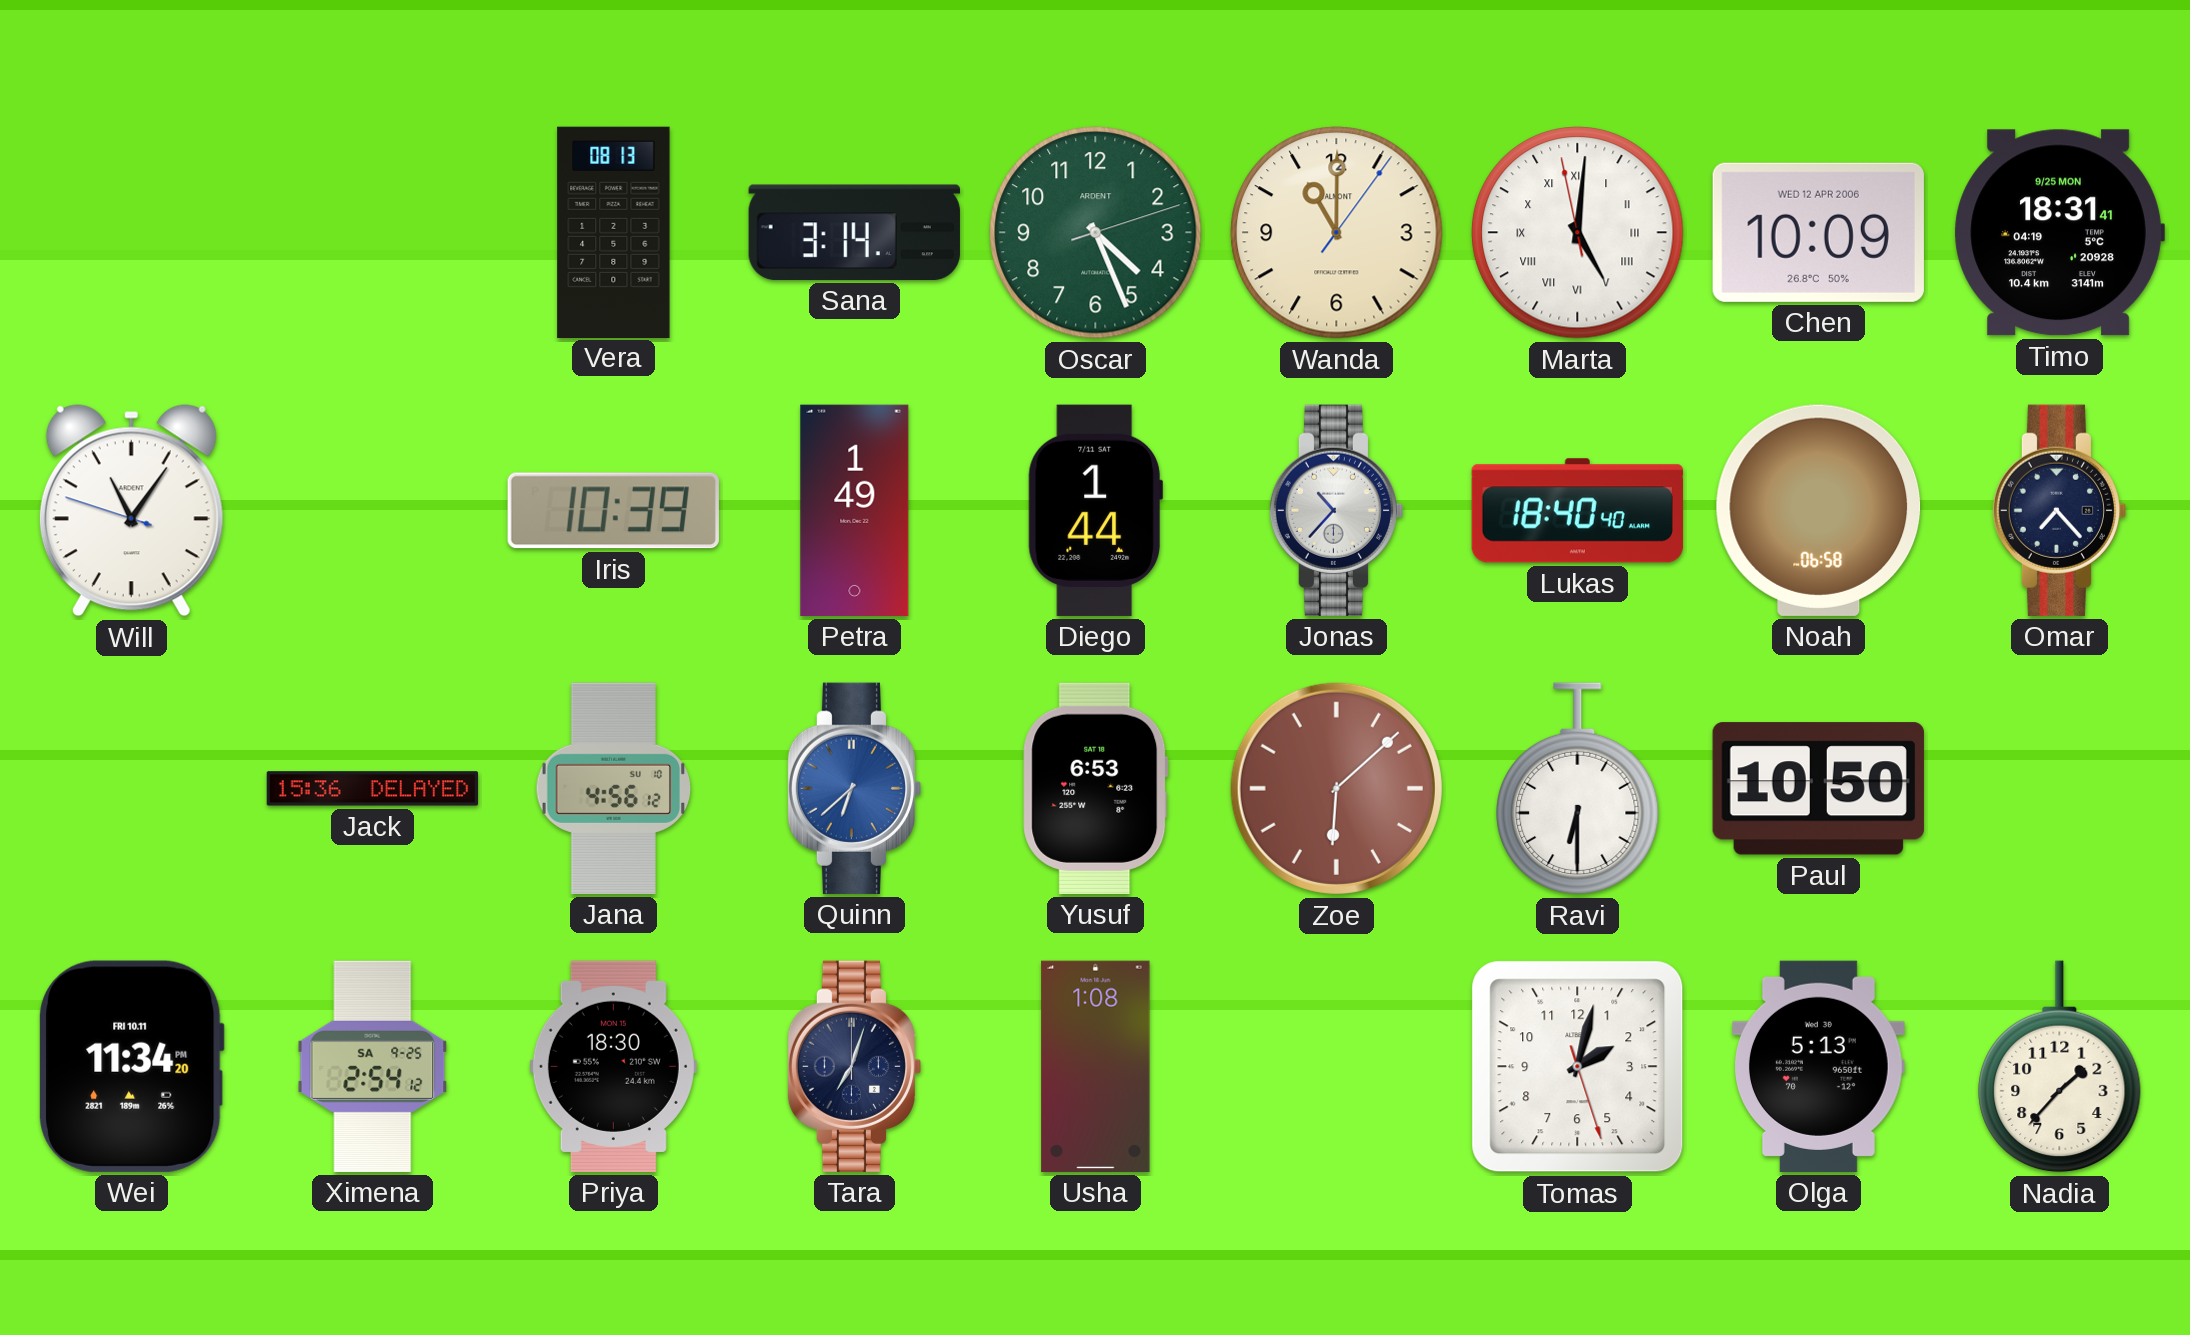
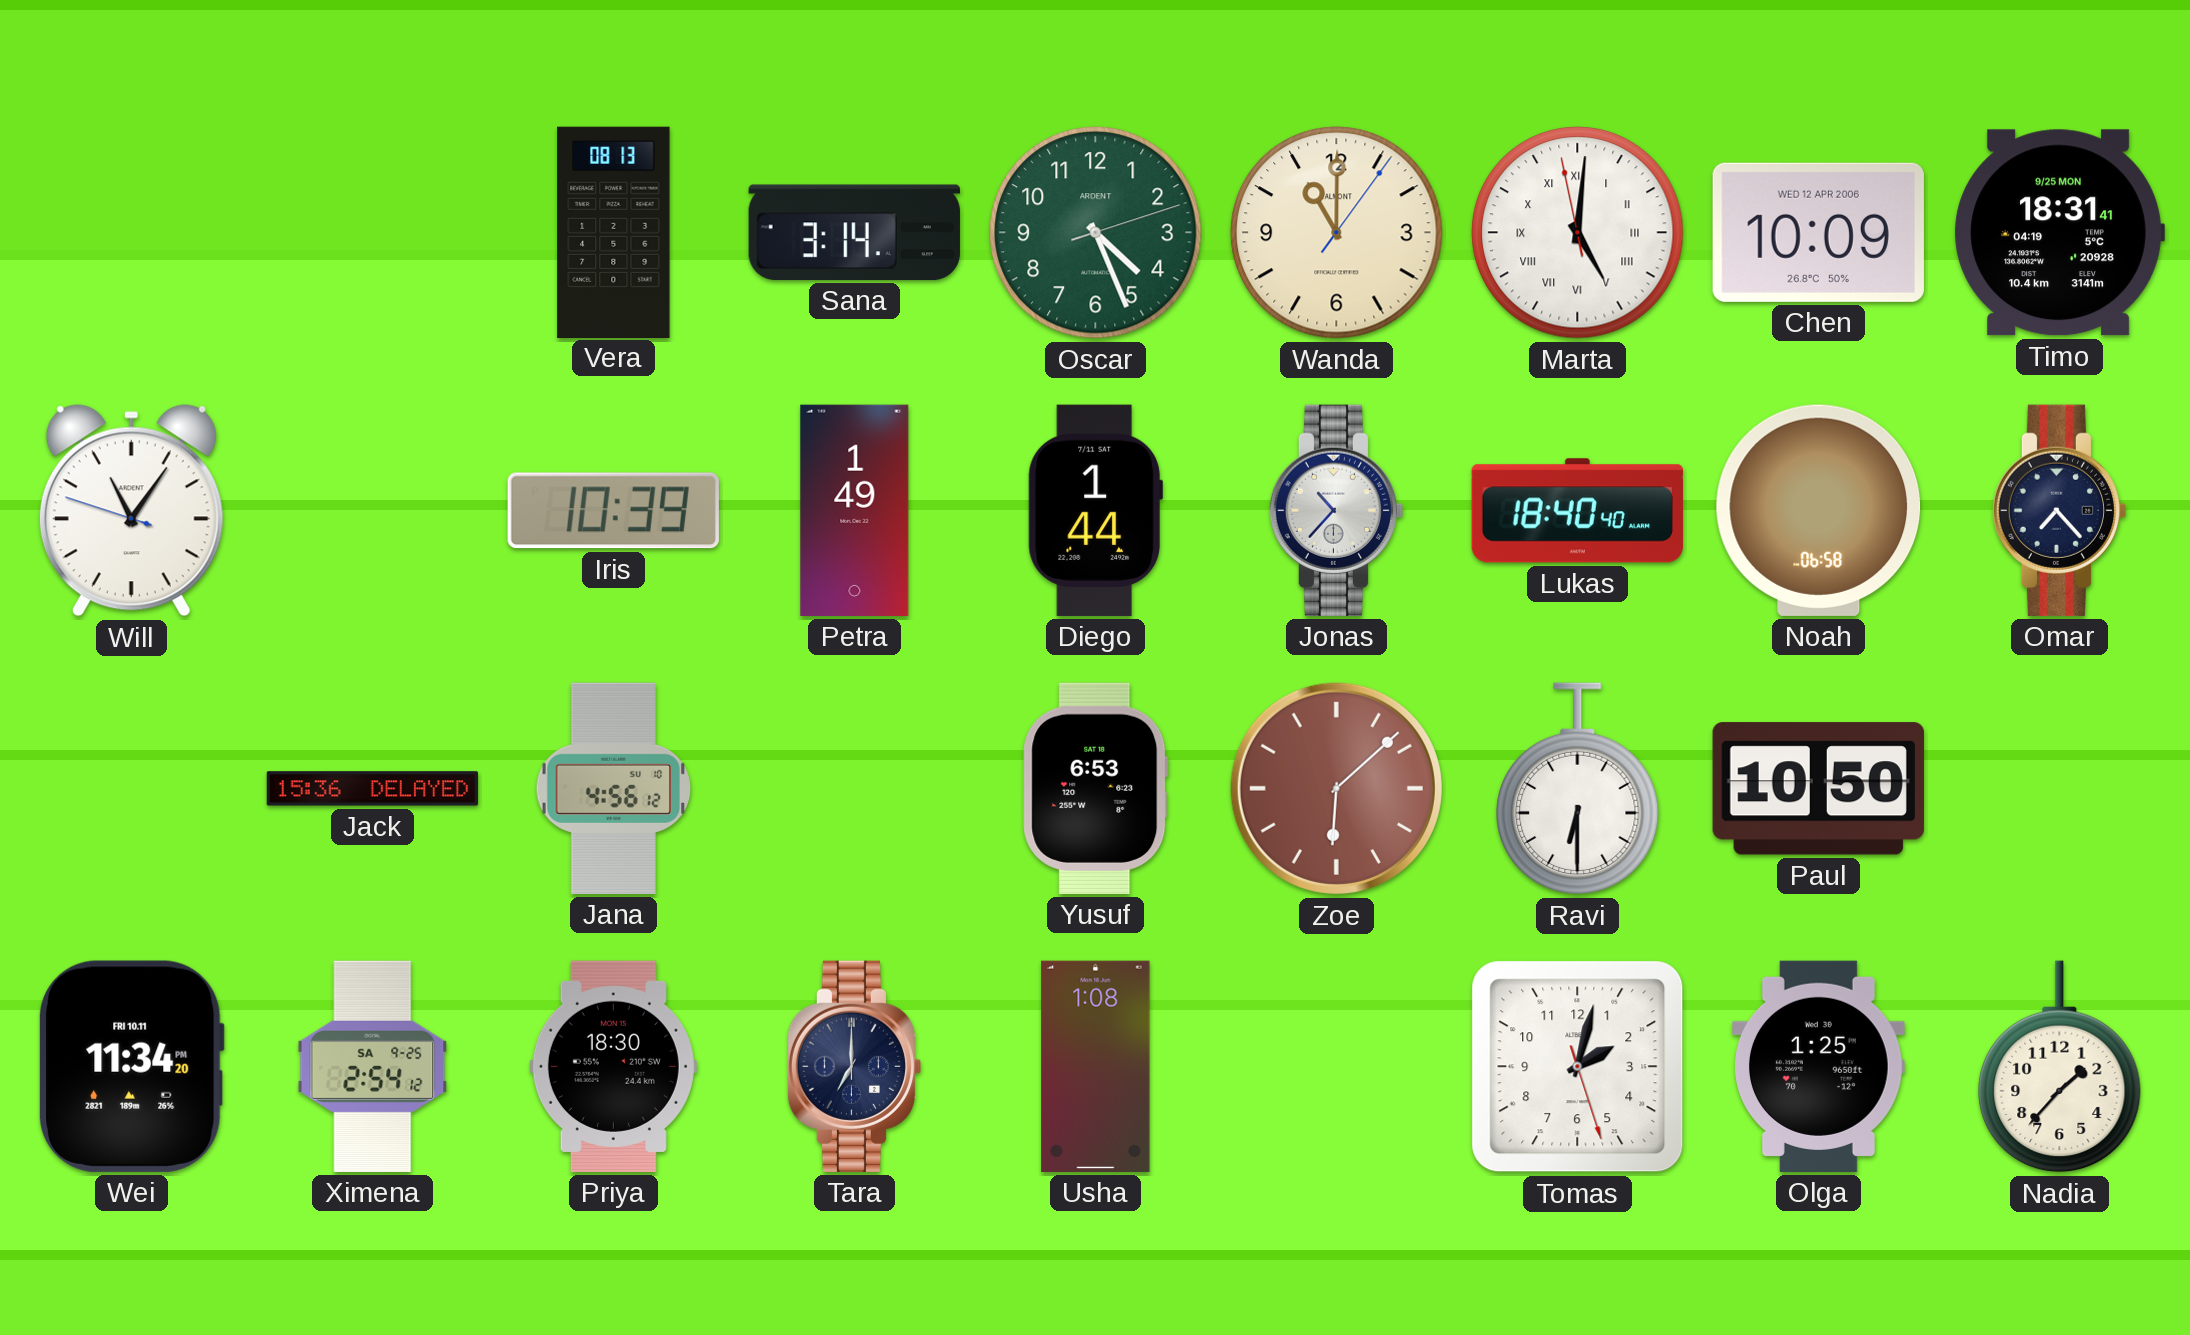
Quinn: 6:38 -> none
Tara: 7:03 -> 7:00
Olga: 5:13 -> 1:25
